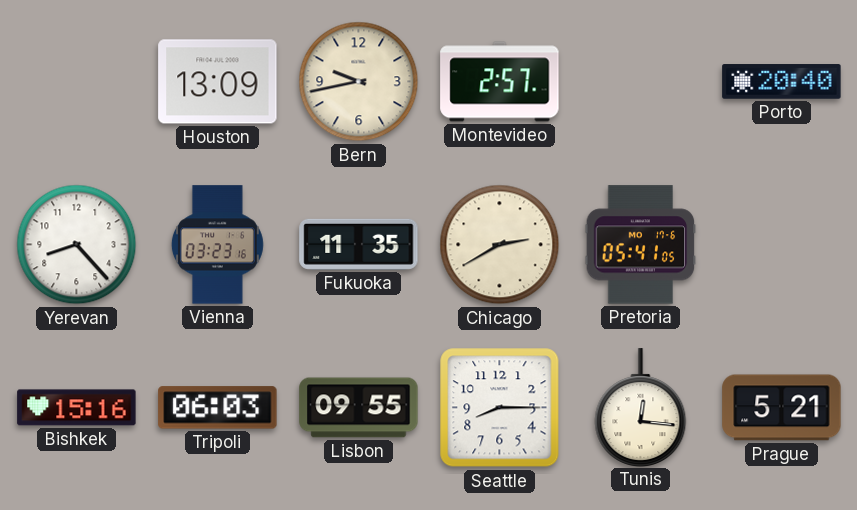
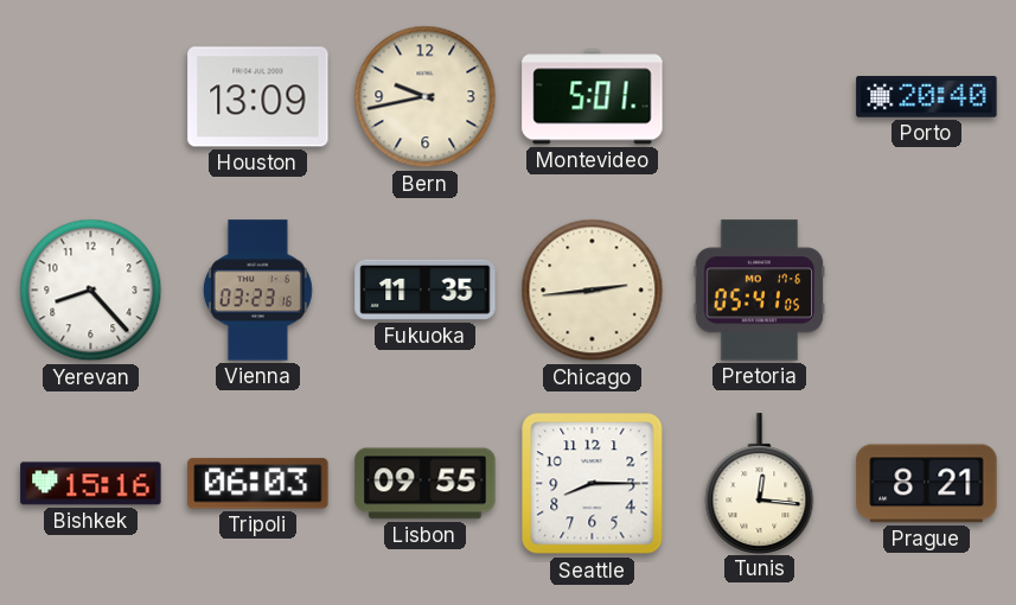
Montevideo: 2:57 -> 5:01
Chicago: 2:40 -> 2:44
Prague: 5:21 -> 8:21
